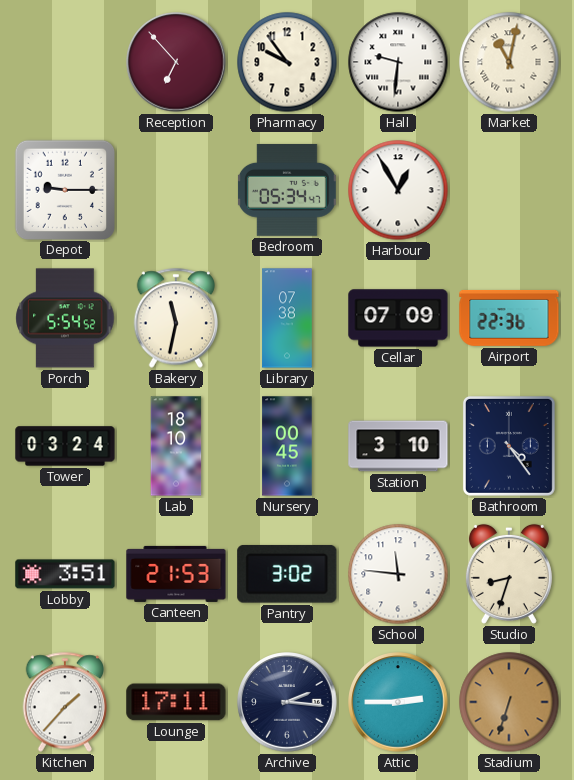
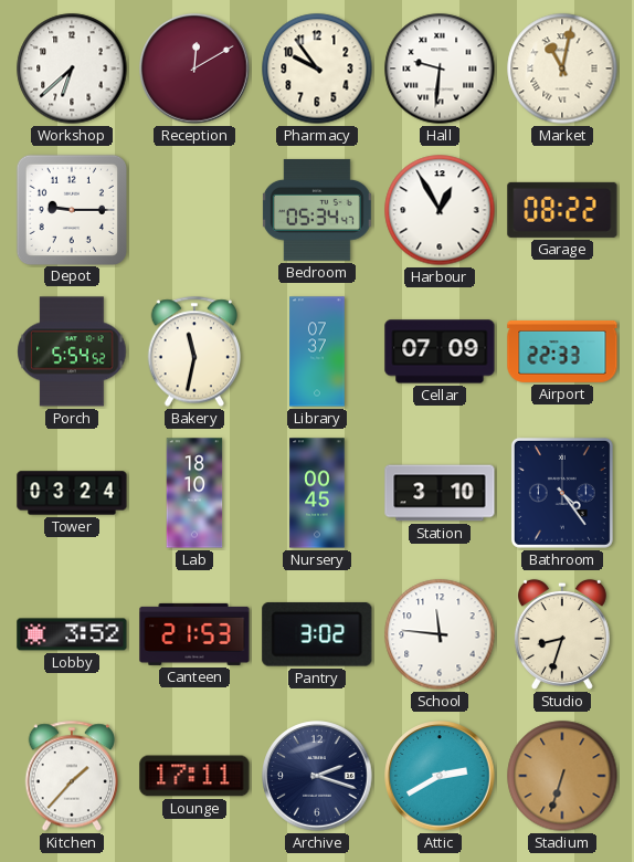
Workshop: none -> 6:38
Reception: 6:53 -> 12:10
Garage: none -> 08:22
Library: 07:38 -> 07:37
Airport: 22:36 -> 22:33
Lobby: 3:51 -> 3:52
Archive: 2:16 -> 2:18
Attic: 2:45 -> 2:40
